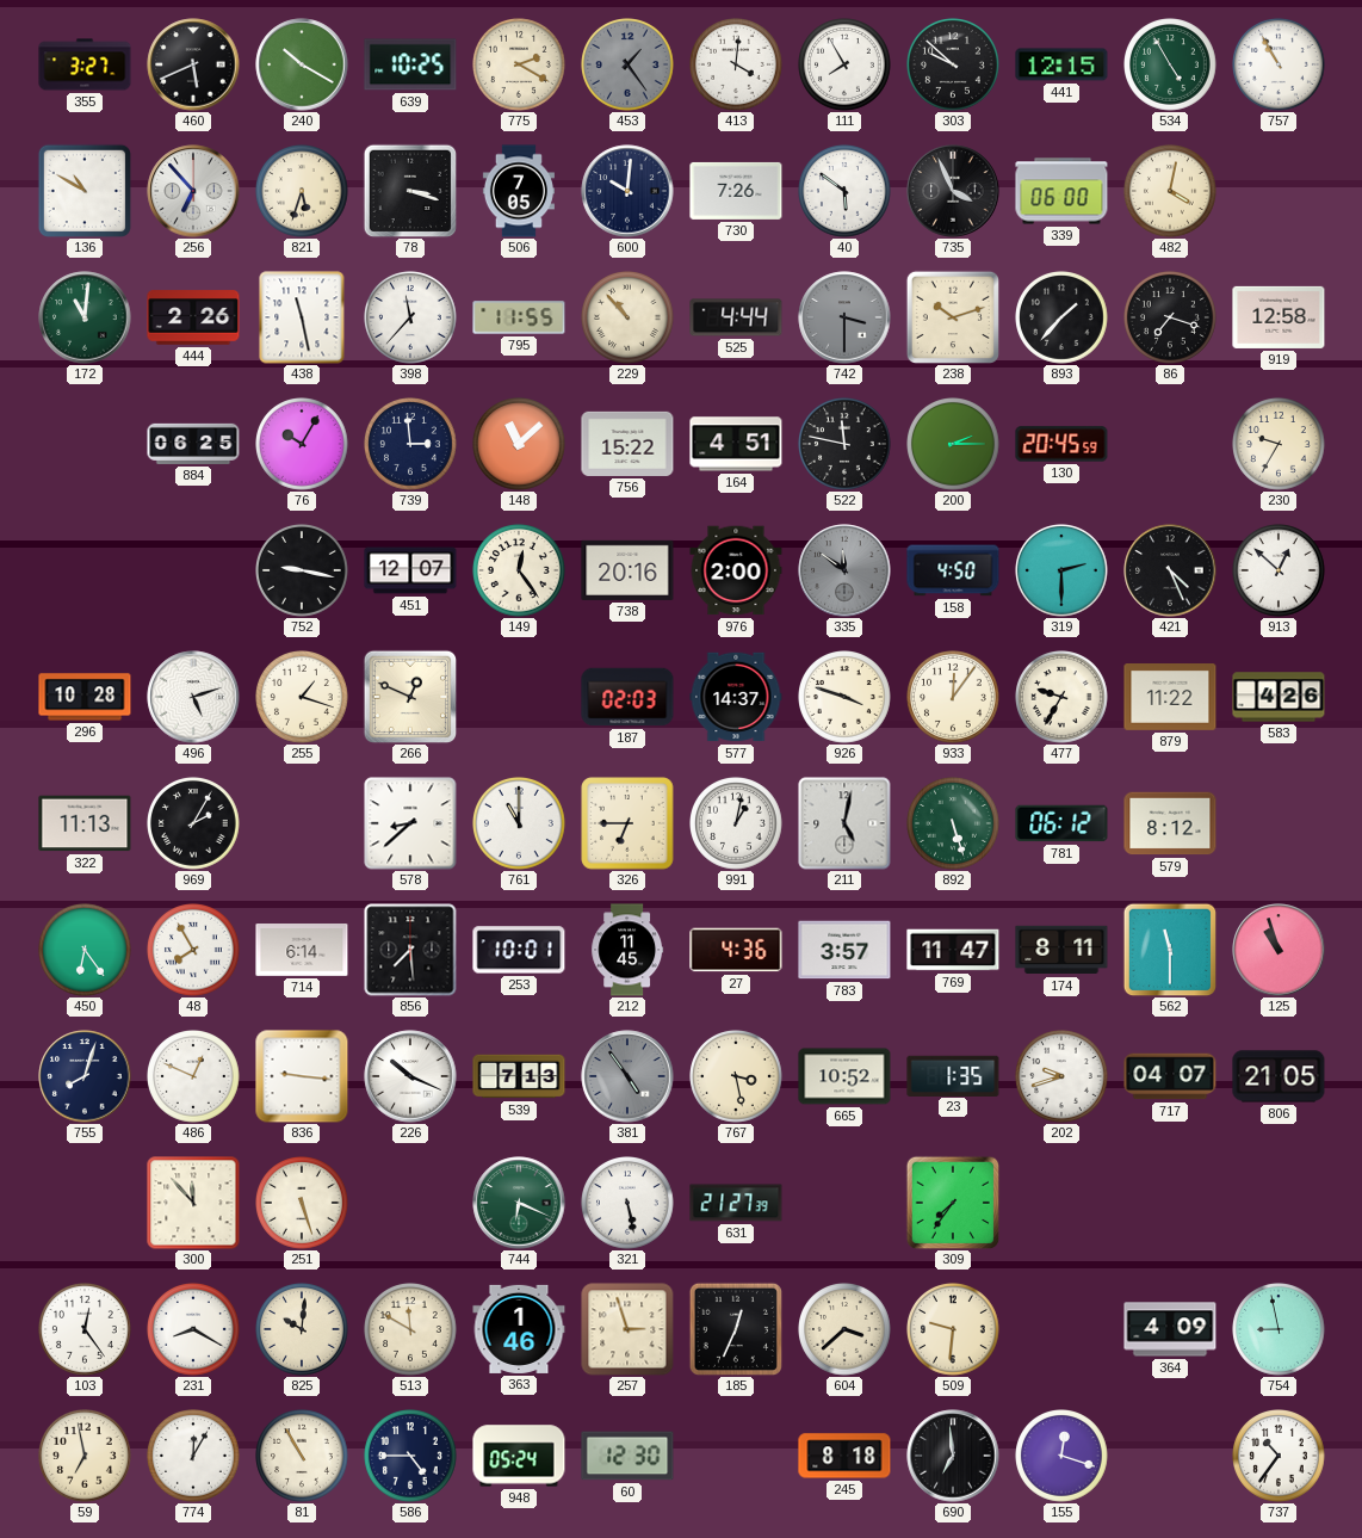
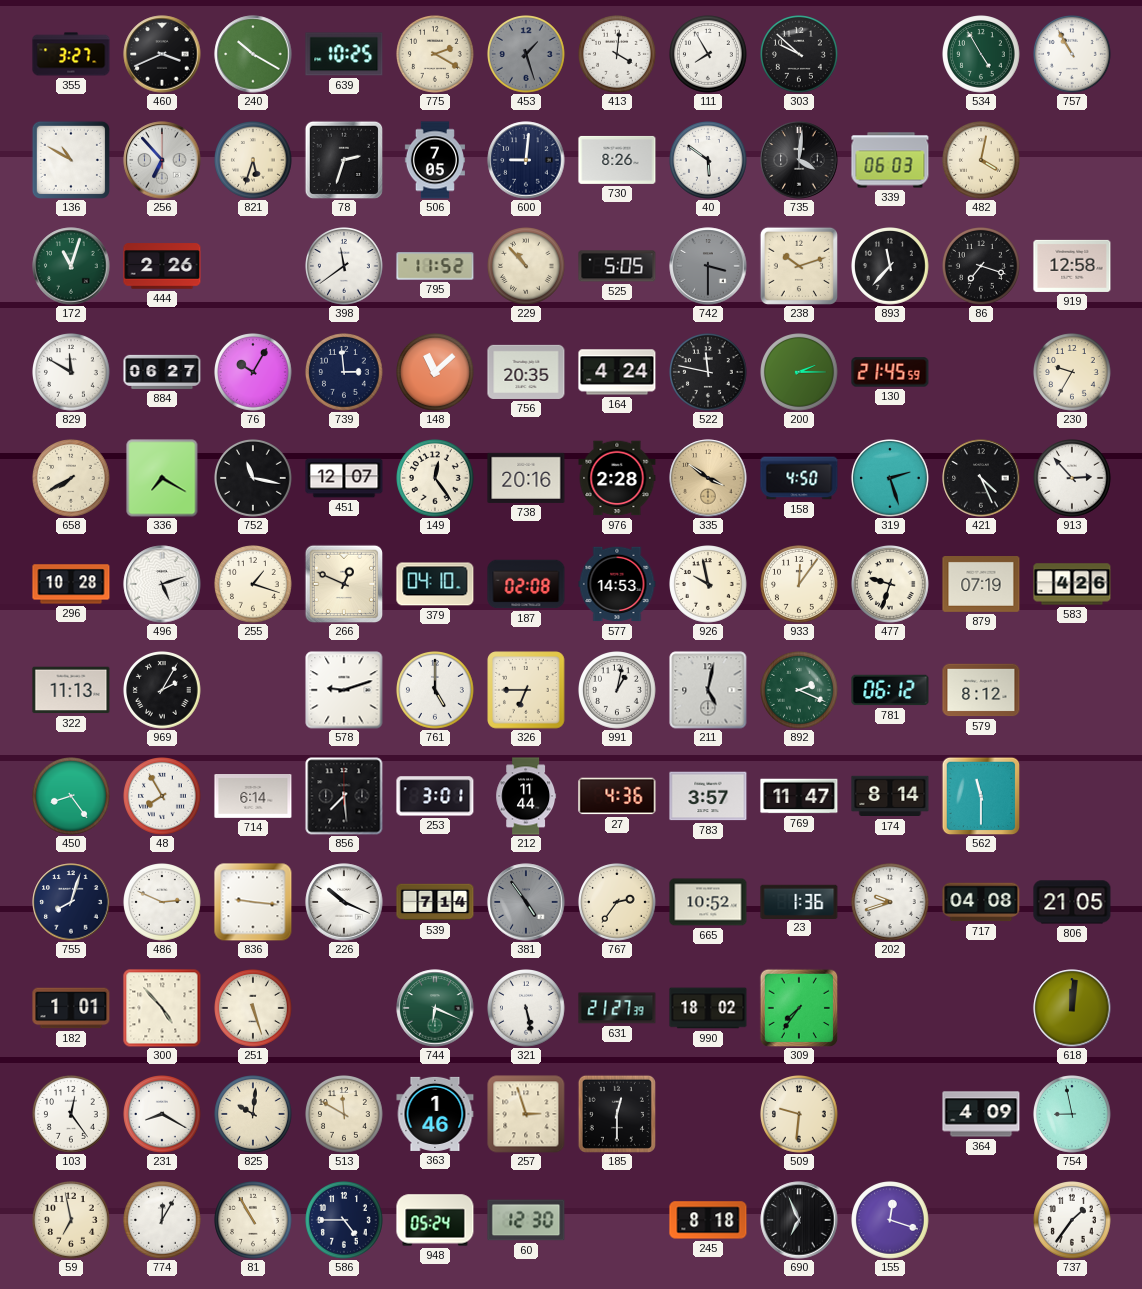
460: 5:41 -> 3:41
453: 1:24 -> 1:27
441: 12:15 -> none
78: 3:18 -> 2:33
600: 10:01 -> 9:01
730: 7:26 -> 8:26
735: 3:56 -> 4:01
339: 06:00 -> 06:03
172: 11:01 -> 11:03
438: 11:28 -> none
398: 11:37 -> 11:39
795: 11:55 -> 11:52
525: 4:44 -> 5:05
893: 1:37 -> 11:37
829: none -> 11:50
884: 06:25 -> 06:27
756: 15:22 -> 20:35
164: 4:51 -> 4:24
130: 20:45 -> 21:45
658: none -> 7:40
336: none -> 7:20
752: 9:17 -> 11:17
976: 2:00 -> 2:28
335: 11:51 -> 3:51
335 dial: grey -> champagne
319: 2:30 -> 2:27
913: 12:52 -> 2:53
379: none -> 04:10
187: 02:03 -> 02:08
577: 14:37 -> 14:53
926: 3:48 -> 9:58
477: 9:35 -> 9:33
879: 11:22 -> 07:19
578: 8:38 -> 9:12
761: 11:00 -> 5:00
892: 5:27 -> 2:19
450: 6:24 -> 8:24
253: 10:01 -> 3:01
212: 11:45 -> 11:44
174: 8:11 -> 8:14
125: 10:57 -> none
486: 12:49 -> 2:49
539: 7:13 -> 7:14
767: 3:28 -> 2:36
23: 1:35 -> 1:36
717: 04:07 -> 04:08
182: none -> 1:01
300: 11:53 -> 4:53
990: none -> 18:02
618: none -> 12:01
185: 12:34 -> 12:30
604: 3:38 -> none
690: 6:59 -> 6:56
737: 10:36 -> 1:36
